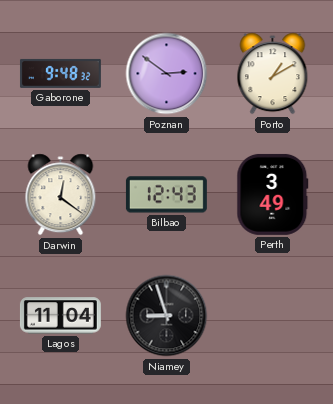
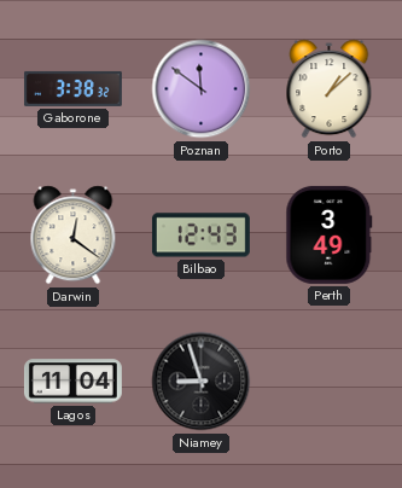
Gaborone: 9:48 -> 3:38
Poznan: 2:51 -> 11:51
Porto: 1:10 -> 1:08
